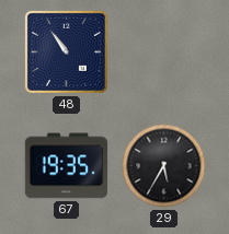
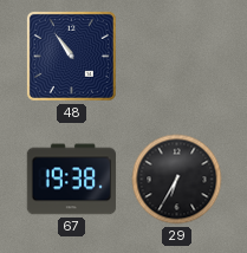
67: 19:35 -> 19:38
29: 5:35 -> 6:35
